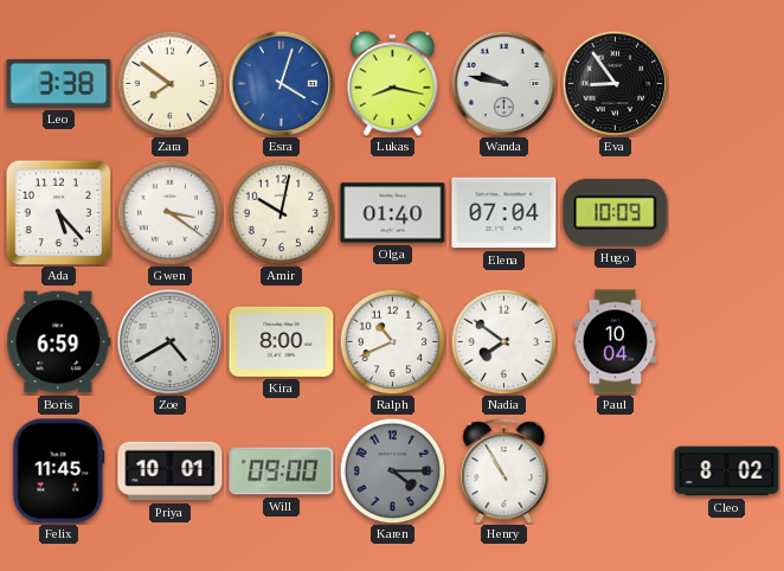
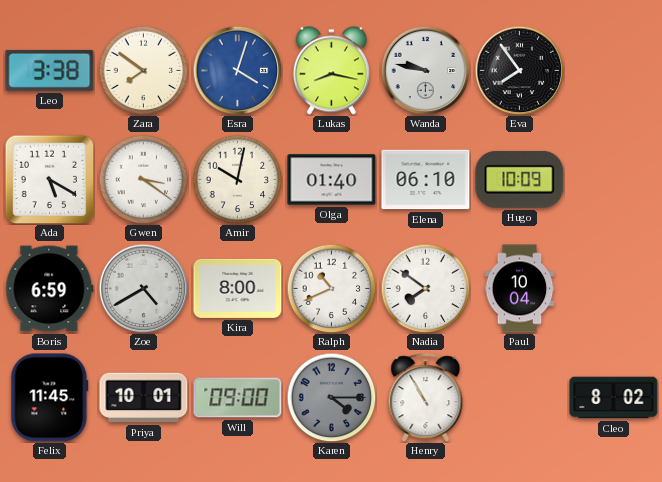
Eva: 8:54 -> 7:54
Ada: 5:23 -> 5:20
Elena: 07:04 -> 06:10
